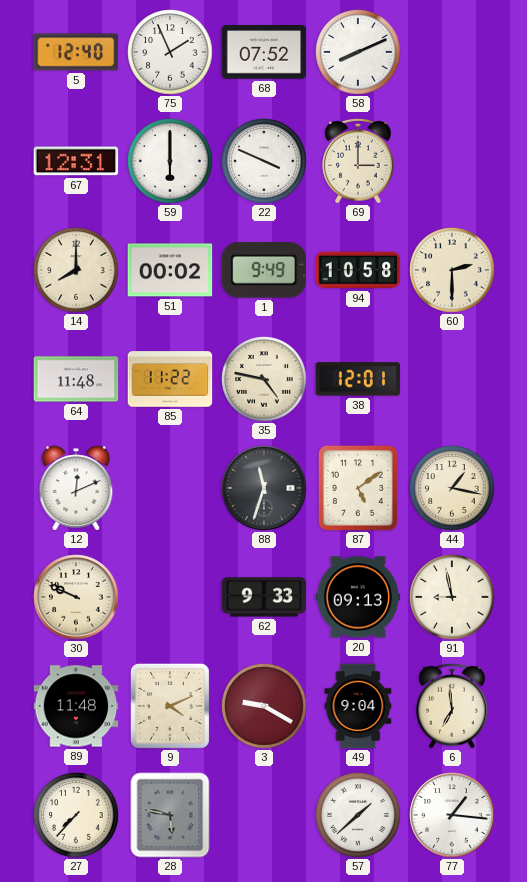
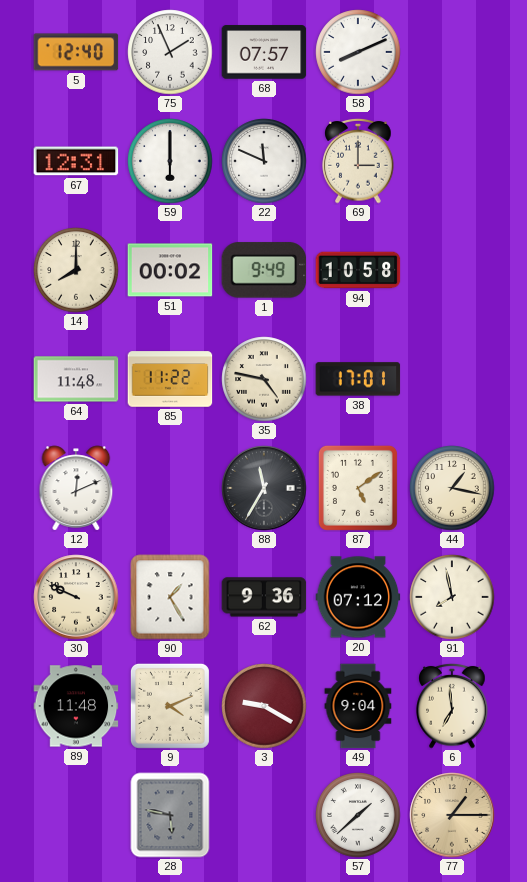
68: 07:52 -> 07:57
22: 3:49 -> 11:49
60: 2:30 -> none
38: 12:01 -> 17:01
88: 11:33 -> 11:35
90: none -> 1:25
62: 9:33 -> 9:36
20: 09:13 -> 07:12
91: 8:58 -> 7:58
27: 7:37 -> none
77: 1:16 -> 1:15
77 dial: white -> champagne
